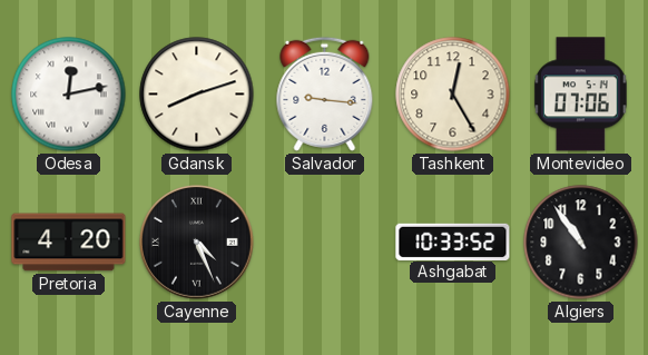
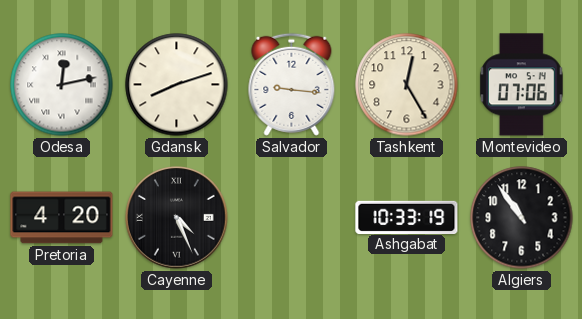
Ashgabat: 10:33:52 -> 10:33:19
